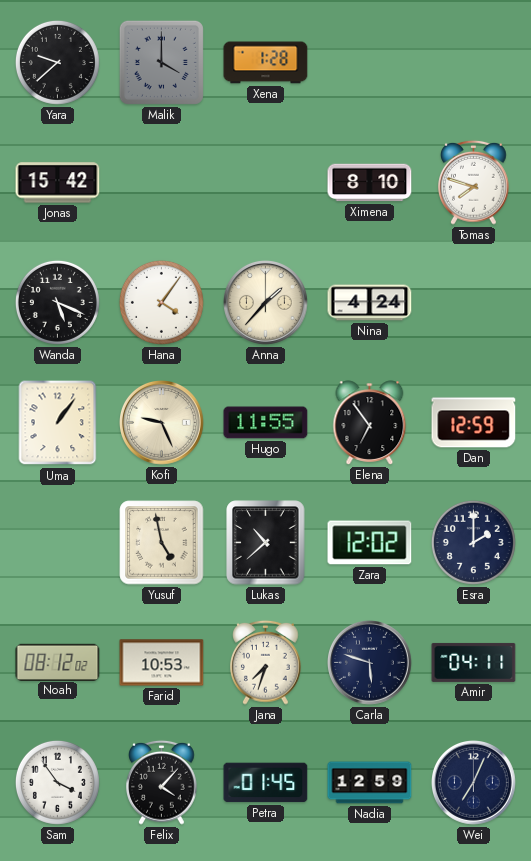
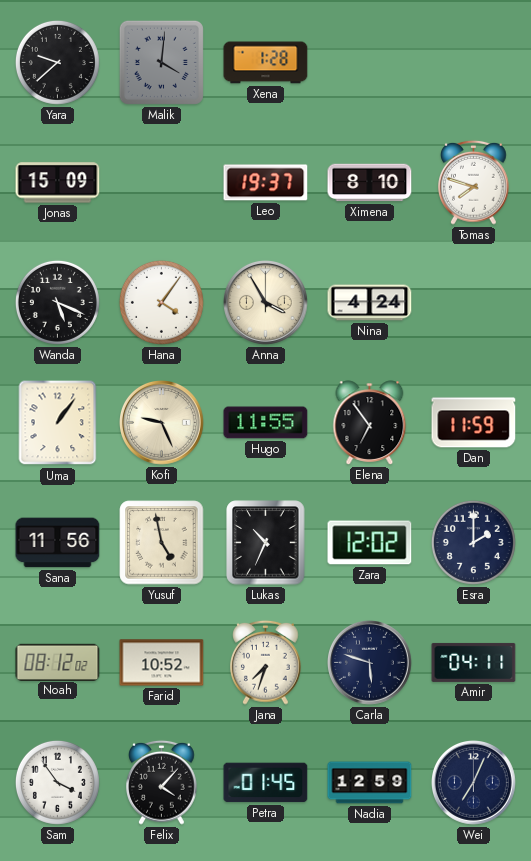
Malik: 4:00 -> 4:01
Jonas: 15:42 -> 15:09
Leo: none -> 19:37
Anna: 1:37 -> 3:55
Dan: 12:59 -> 11:59
Sana: none -> 11:56
Lukas: 10:38 -> 10:34
Farid: 10:53 -> 10:52
